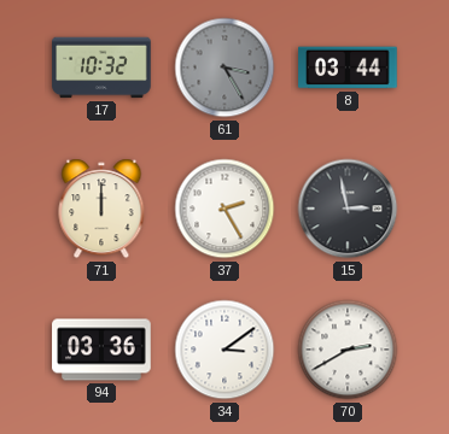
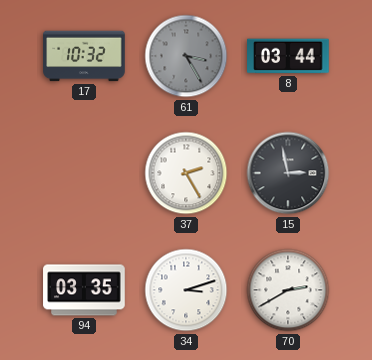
71: 12:00 -> none
94: 03:36 -> 03:35
34: 3:09 -> 3:12
